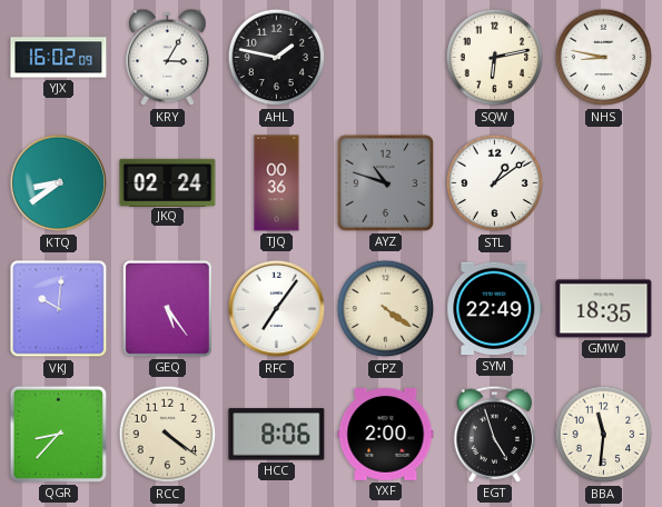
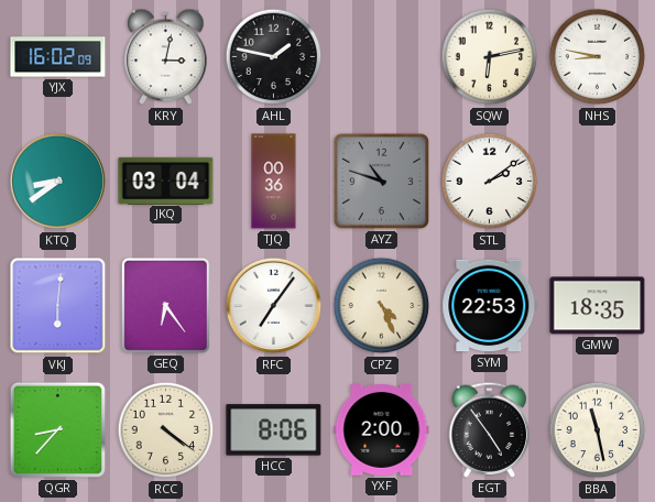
KRY: 3:05 -> 3:02
JKQ: 02:24 -> 03:04
STL: 1:09 -> 2:09
VKJ: 10:01 -> 6:01
GEQ: 5:24 -> 6:24
CPZ: 4:21 -> 4:26
SYM: 22:49 -> 22:53
EGT: 4:57 -> 4:54
BBA: 11:31 -> 11:28
